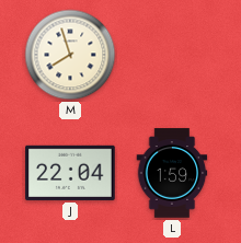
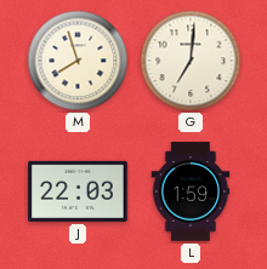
G: none -> 7:01
J: 22:04 -> 22:03
